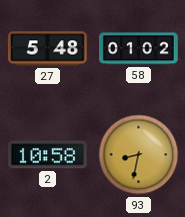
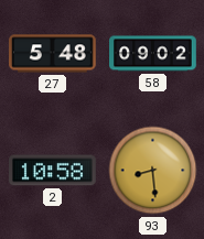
58: 01:02 -> 09:02
93: 8:32 -> 8:29
